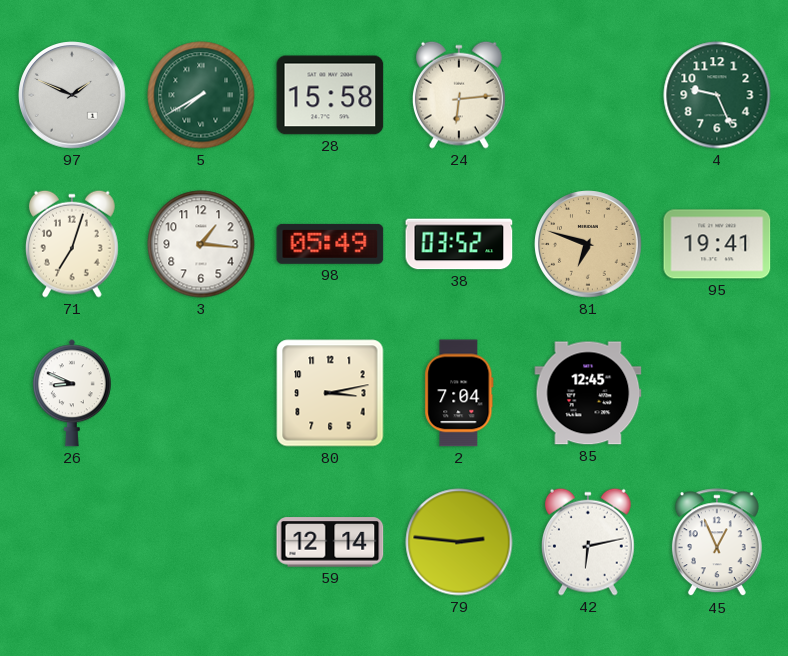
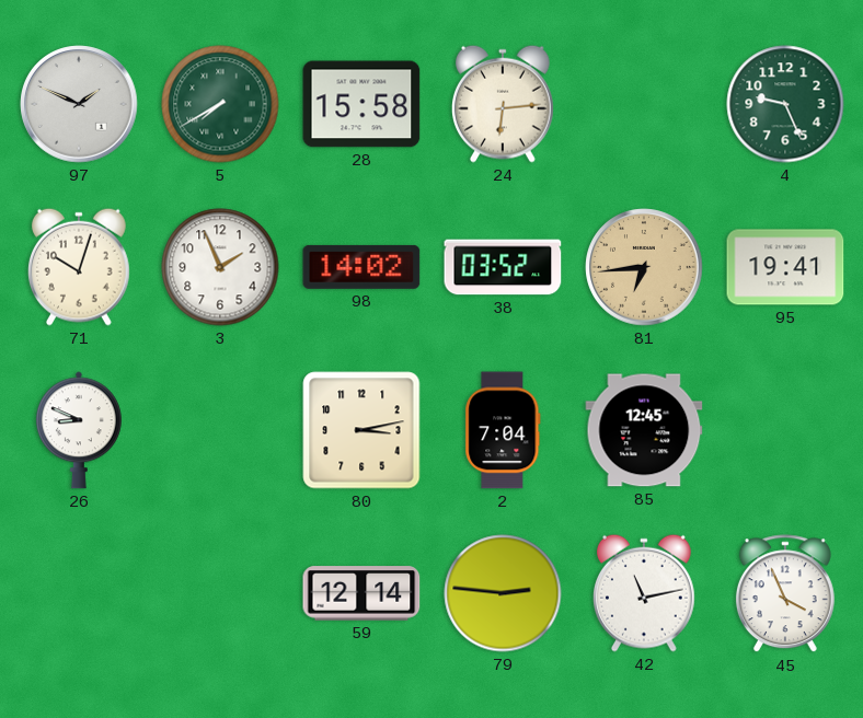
71: 7:03 -> 10:03
3: 1:16 -> 1:56
98: 05:49 -> 14:02
81: 6:48 -> 6:44
42: 6:13 -> 11:13
45: 12:56 -> 3:56
